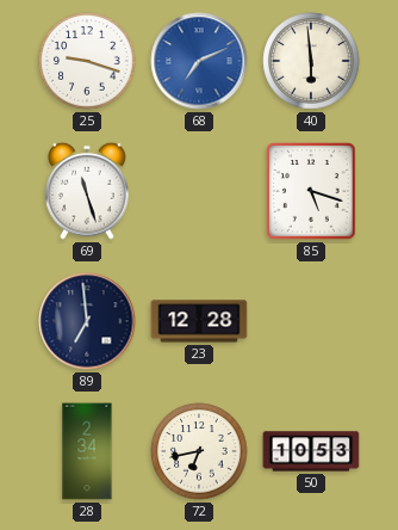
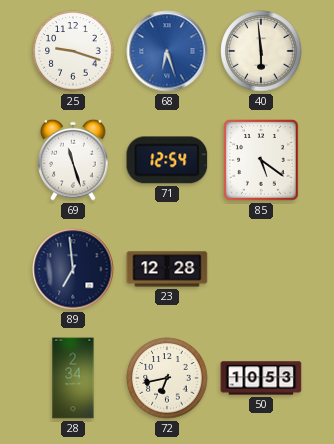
68: 7:11 -> 6:27
71: none -> 12:54
85: 5:18 -> 5:21
